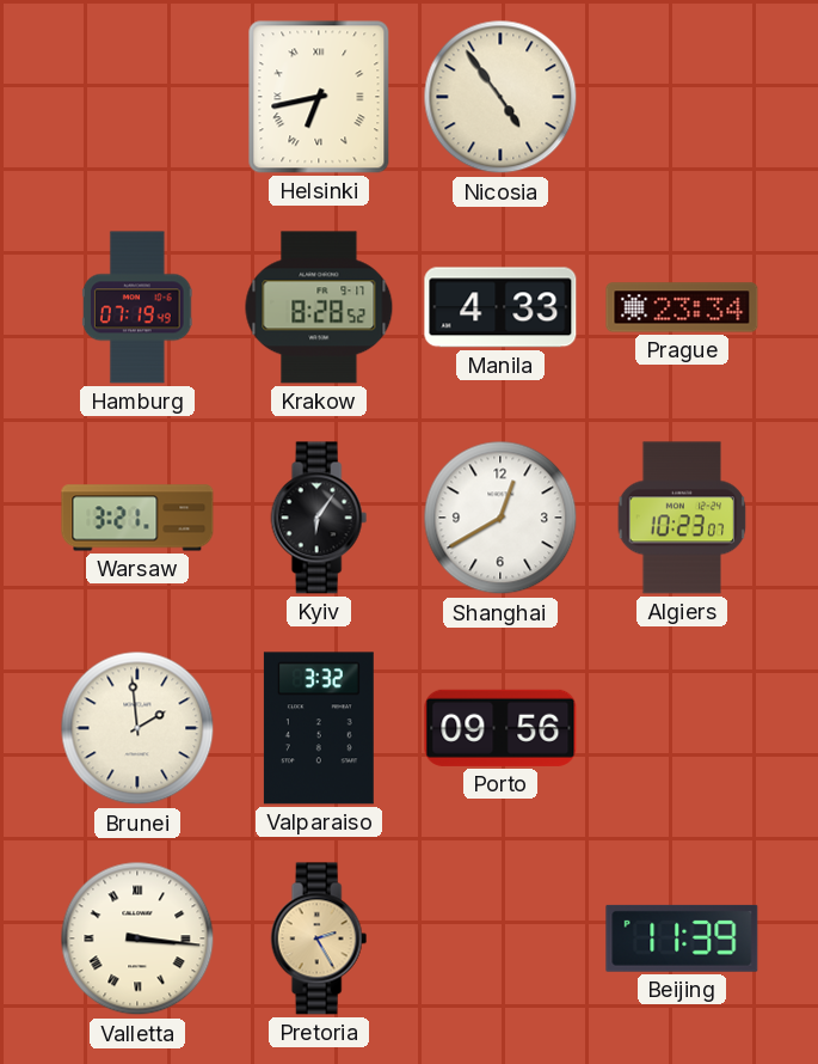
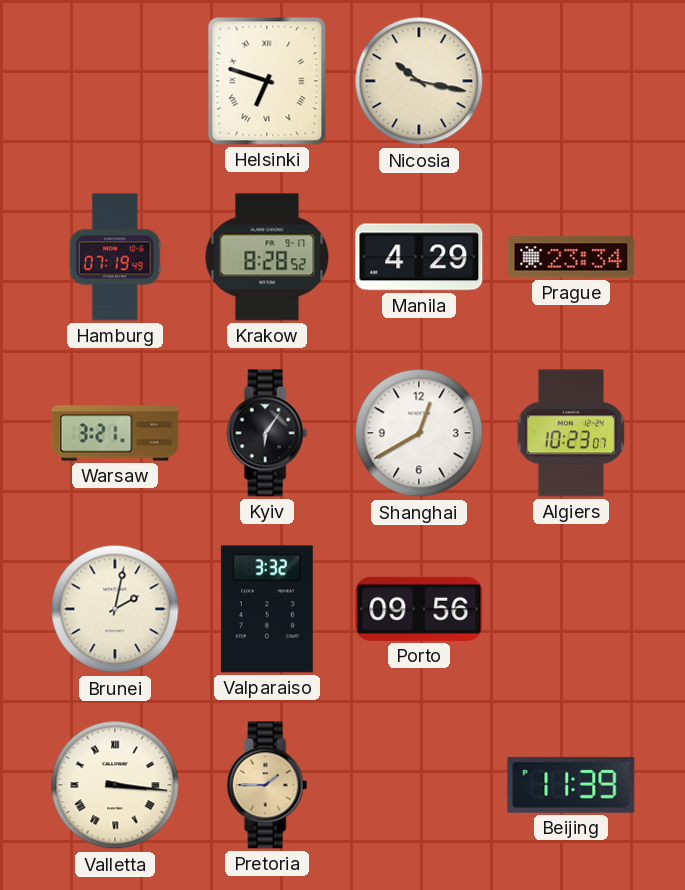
Helsinki: 6:43 -> 6:48
Nicosia: 4:54 -> 10:17
Manila: 4:33 -> 4:29
Brunei: 1:59 -> 2:02
Pretoria: 2:25 -> 1:45
